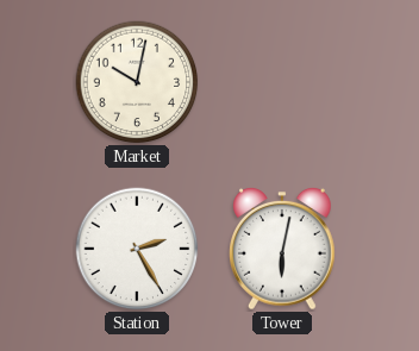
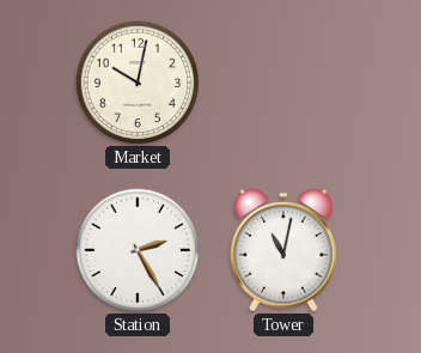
Tower: 6:02 -> 11:02
